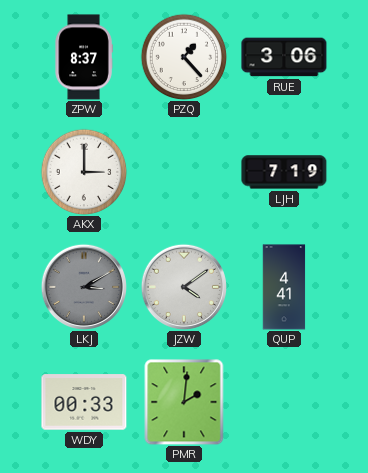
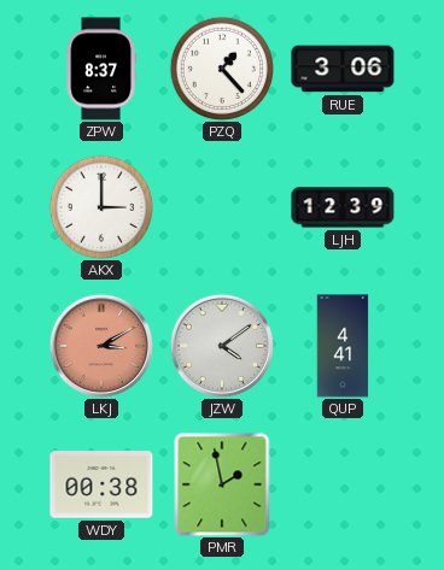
LJH: 7:19 -> 12:39
LKJ dial: grey -> salmon
WDY: 00:33 -> 00:38
PMR: 2:01 -> 1:58
